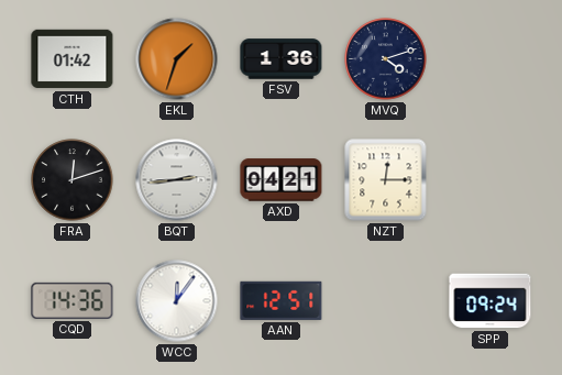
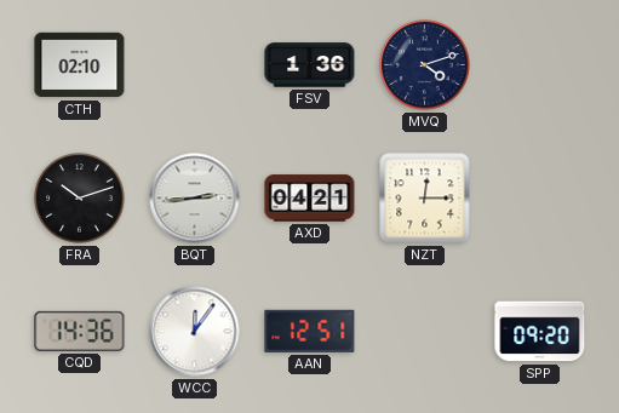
CTH: 01:42 -> 02:10
EKL: 1:33 -> none
FRA: 12:12 -> 10:12
SPP: 09:24 -> 09:20
